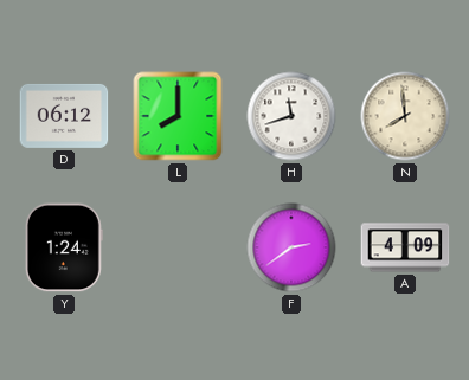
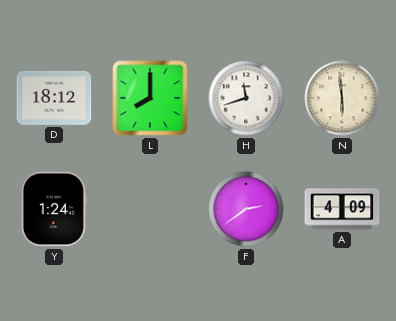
D: 06:12 -> 18:12
N: 7:59 -> 5:59
